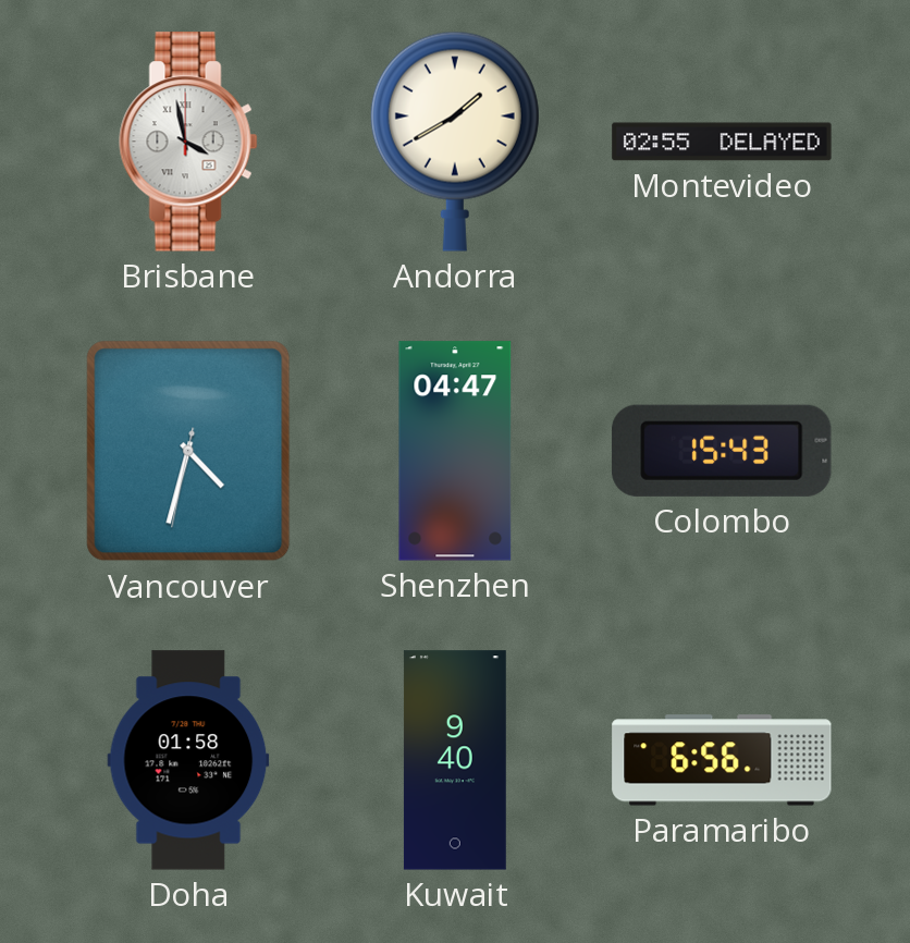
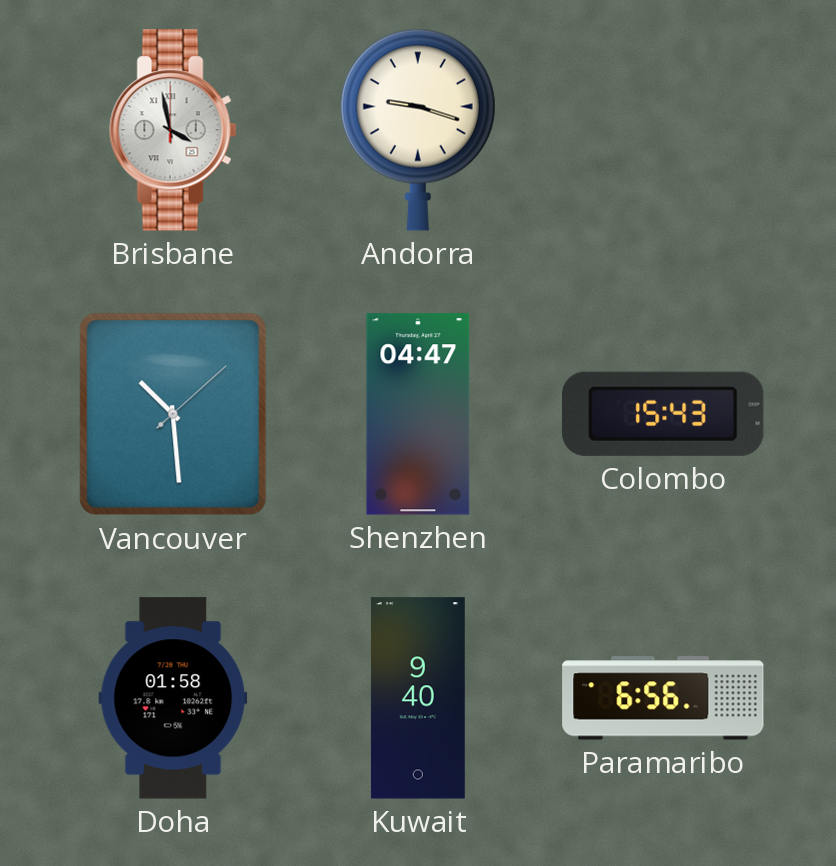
Andorra: 1:40 -> 9:18
Montevideo: 02:55 -> none
Vancouver: 4:32 -> 10:29
